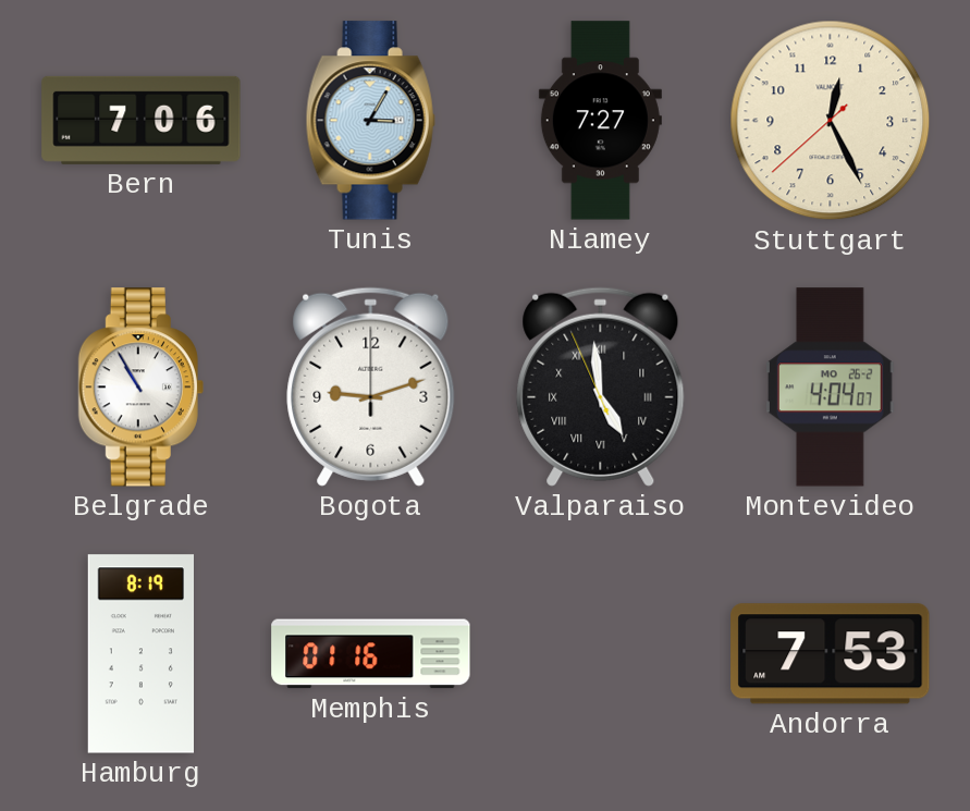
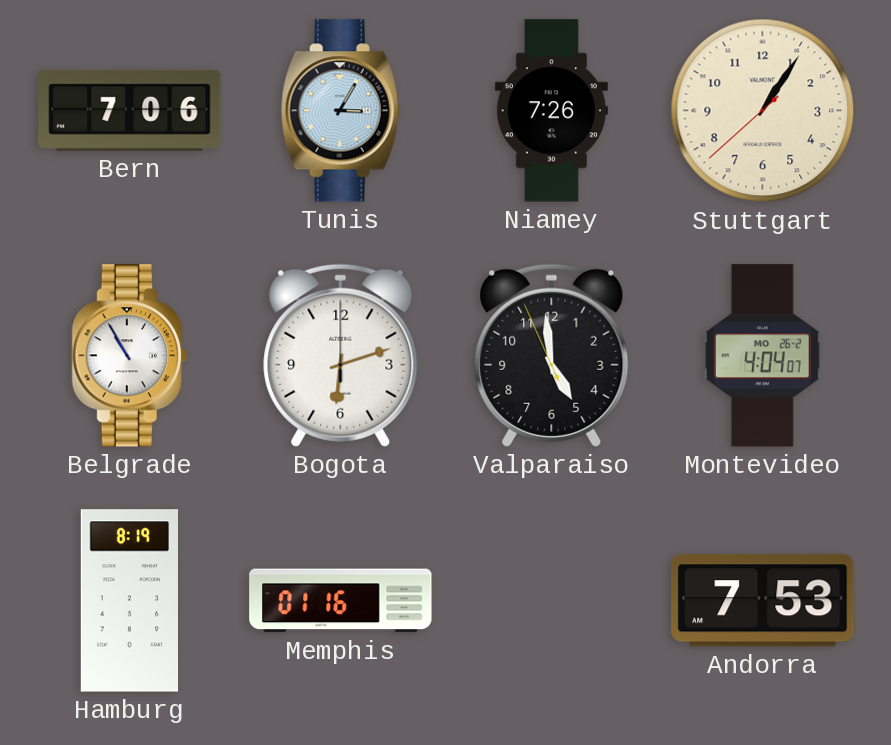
Niamey: 7:27 -> 7:26
Stuttgart: 12:25 -> 1:05
Bogota: 9:12 -> 6:12
Valparaiso numerals: Roman -> Arabic
